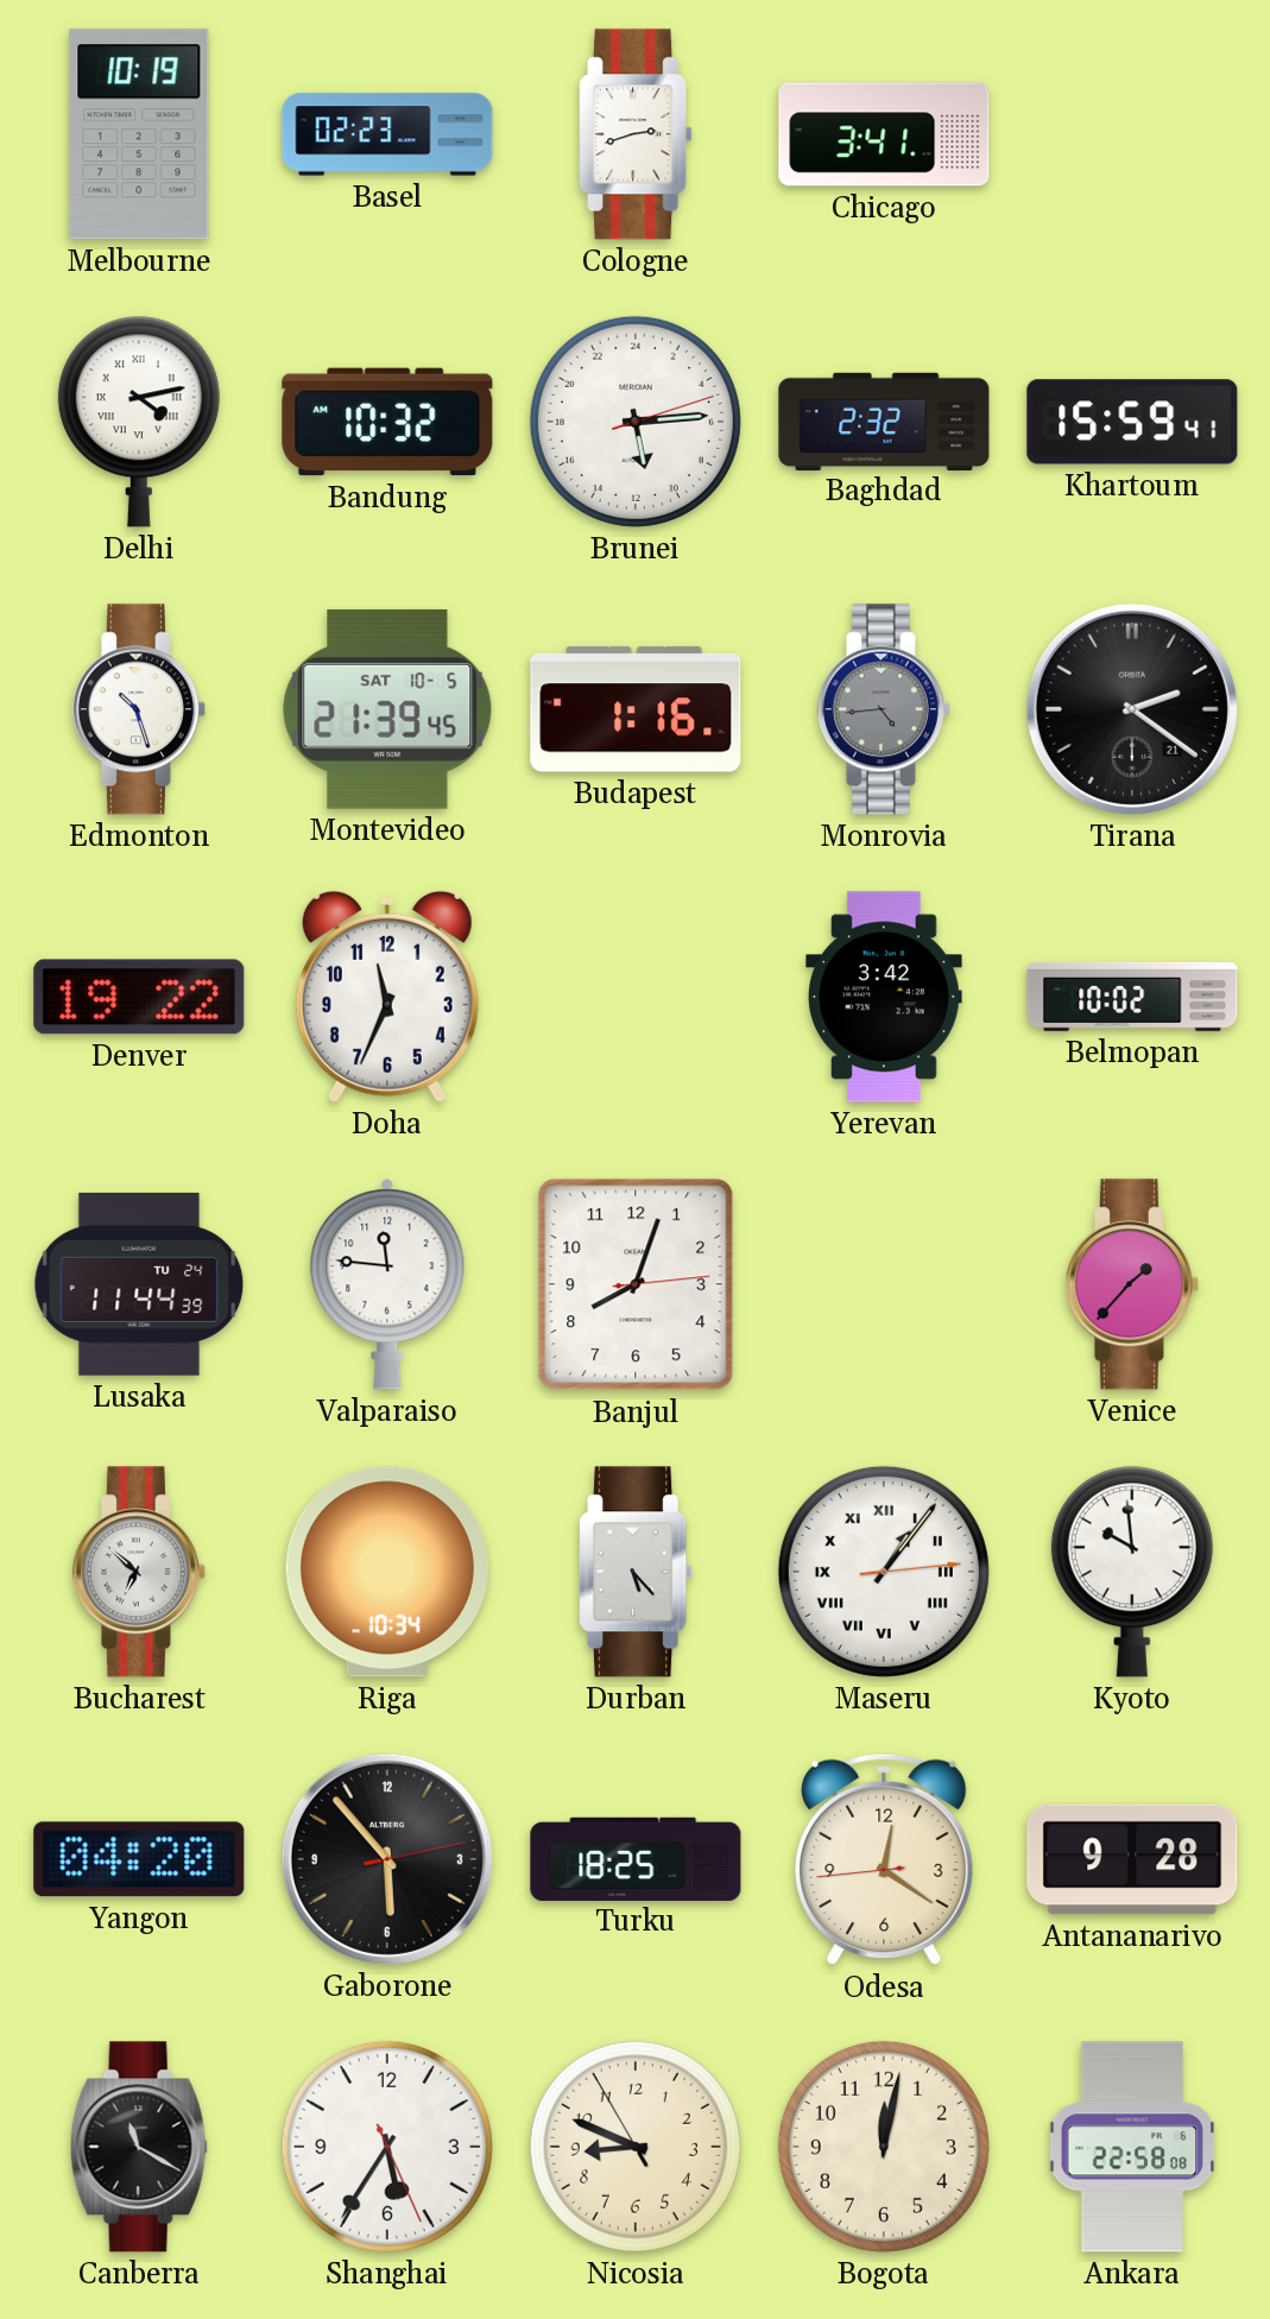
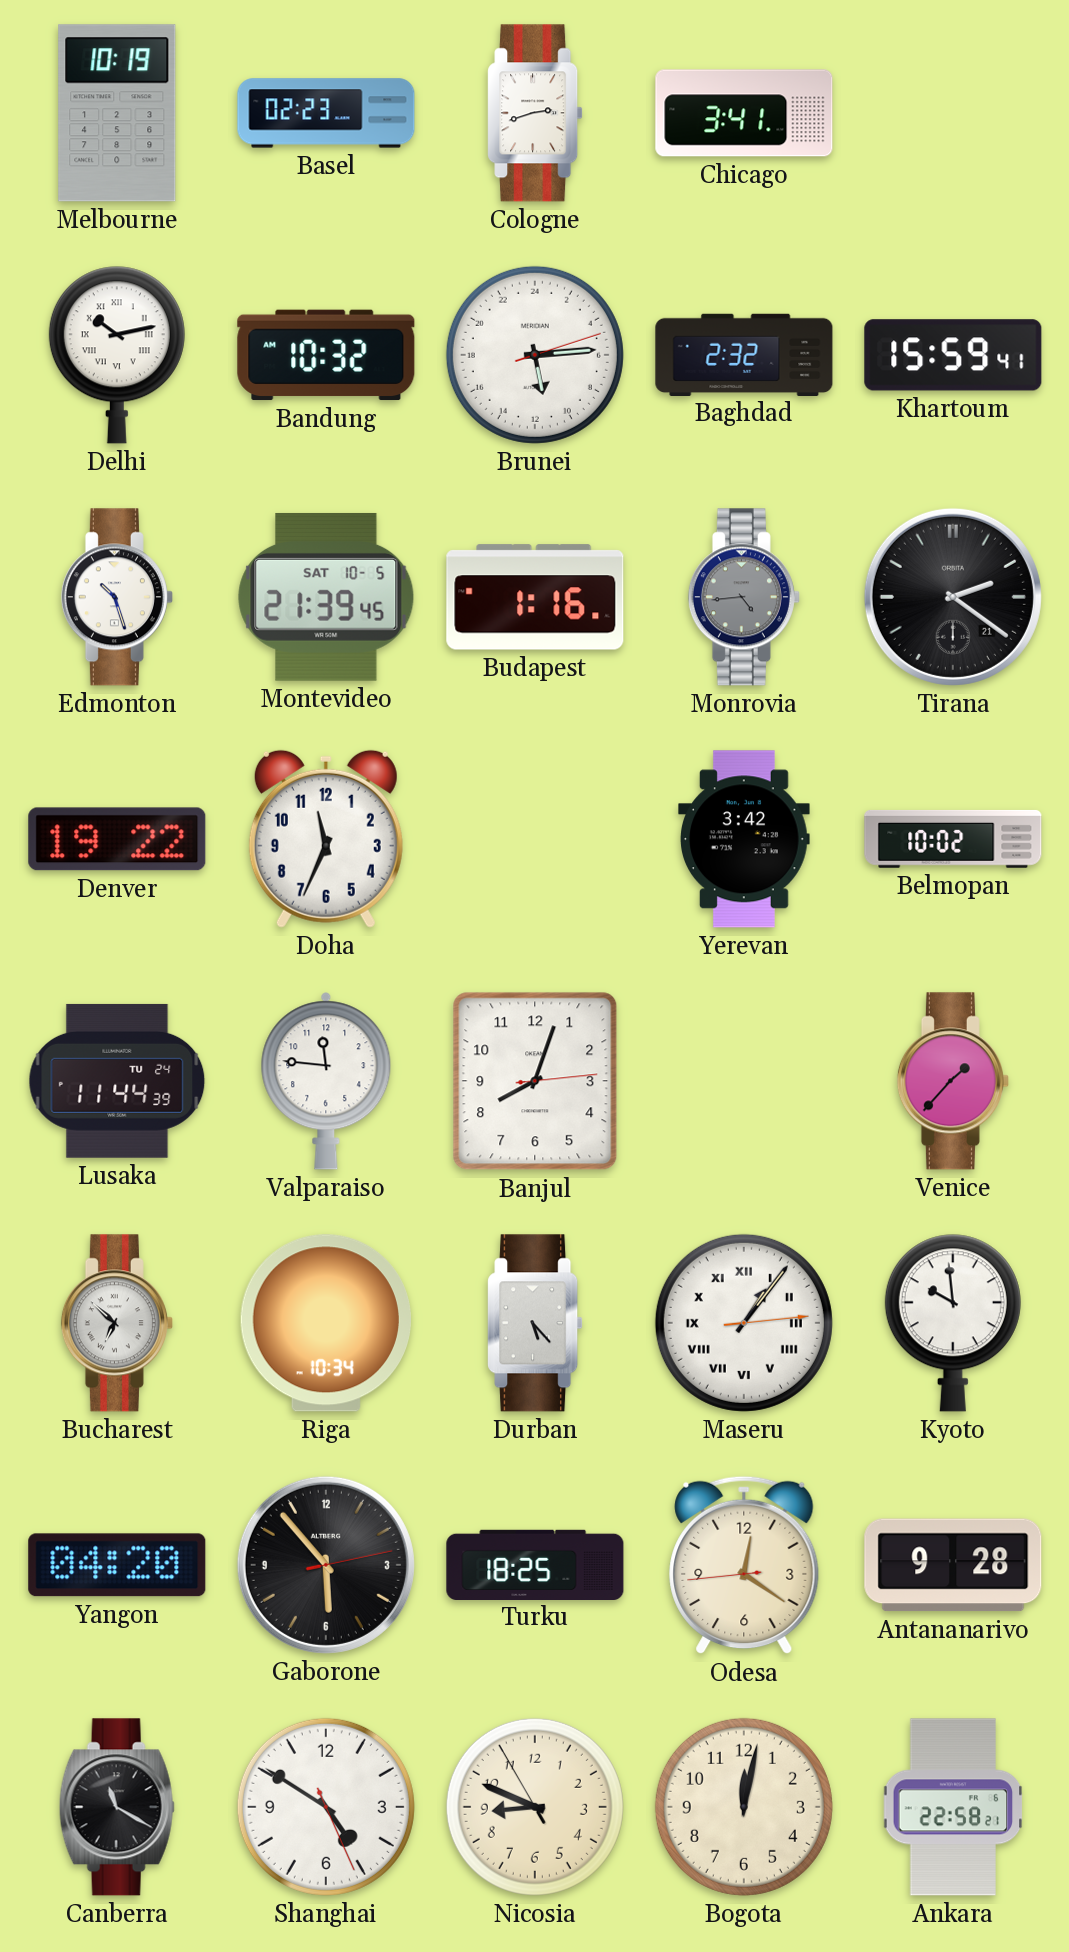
Delhi: 4:13 -> 10:13
Shanghai: 5:35 -> 4:50
Ankara: 22:58:08 -> 22:58:21
